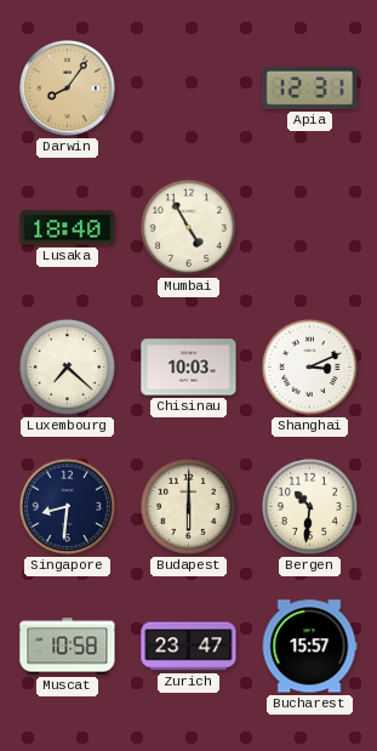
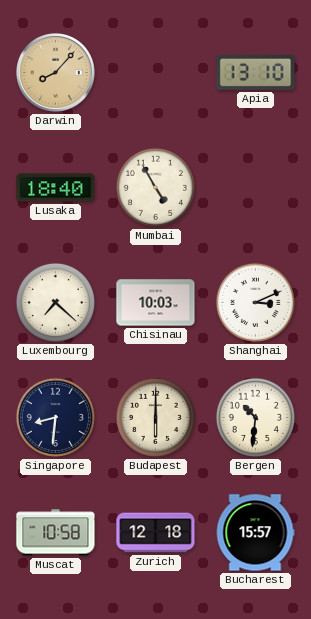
Darwin: 8:06 -> 8:07
Apia: 12:31 -> 13:10
Zurich: 23:47 -> 12:18
